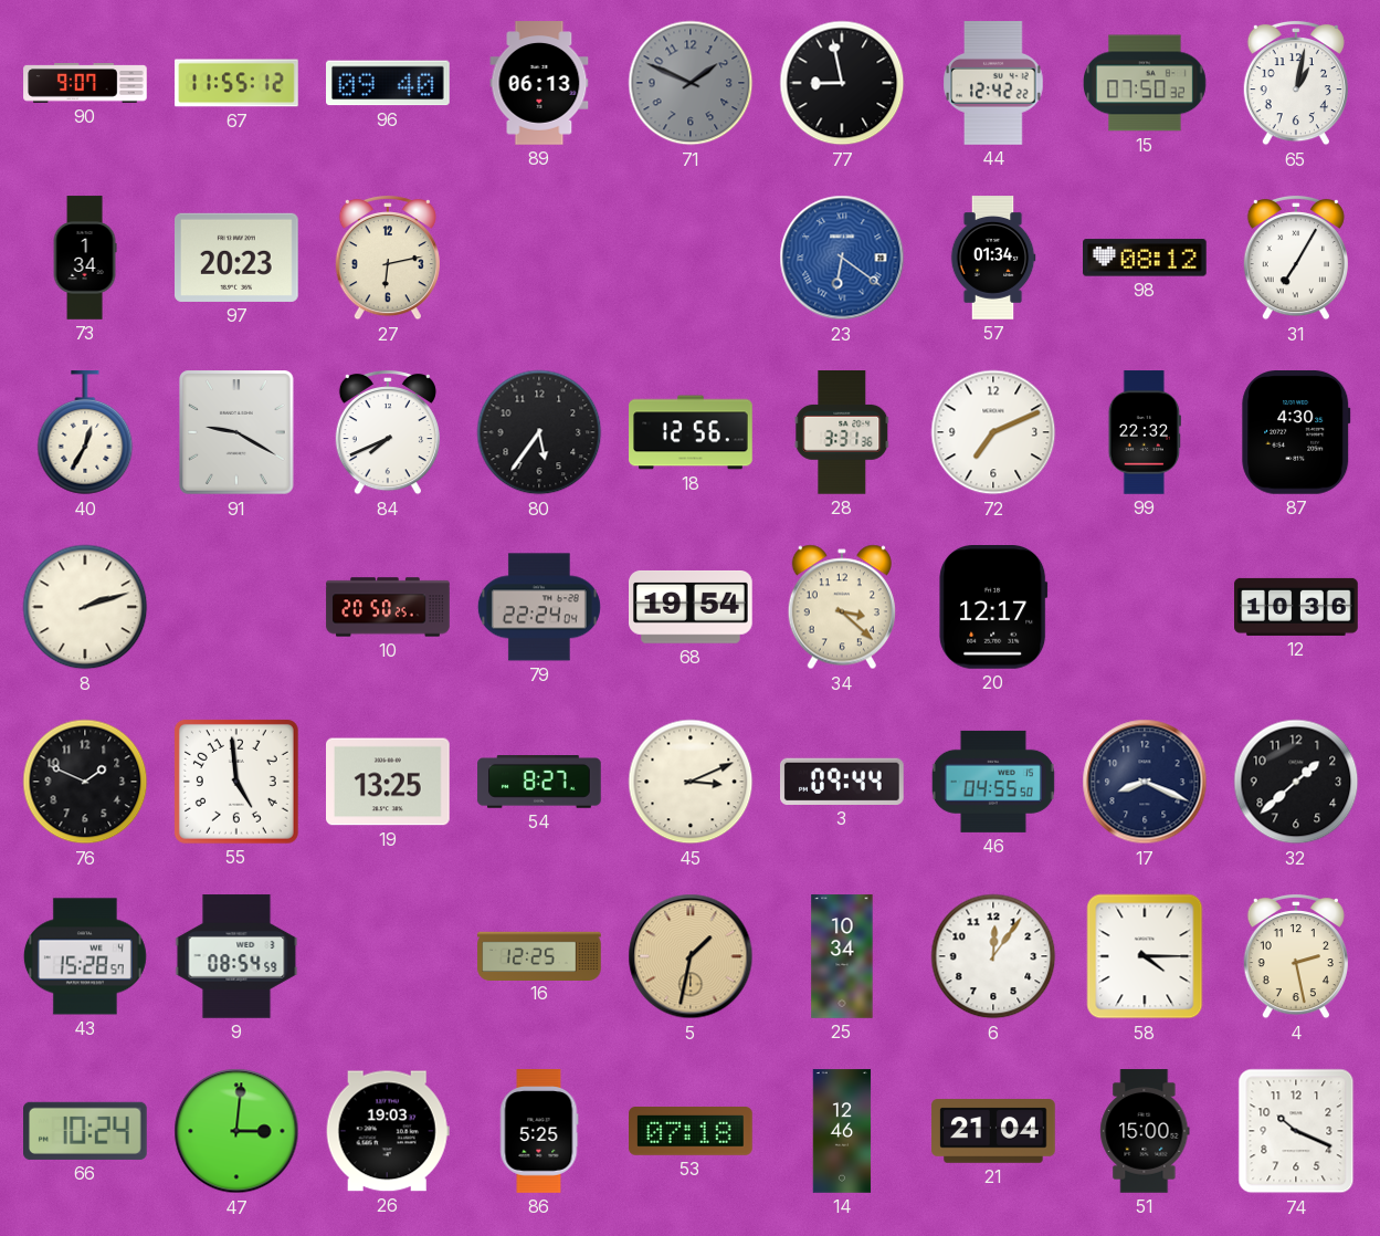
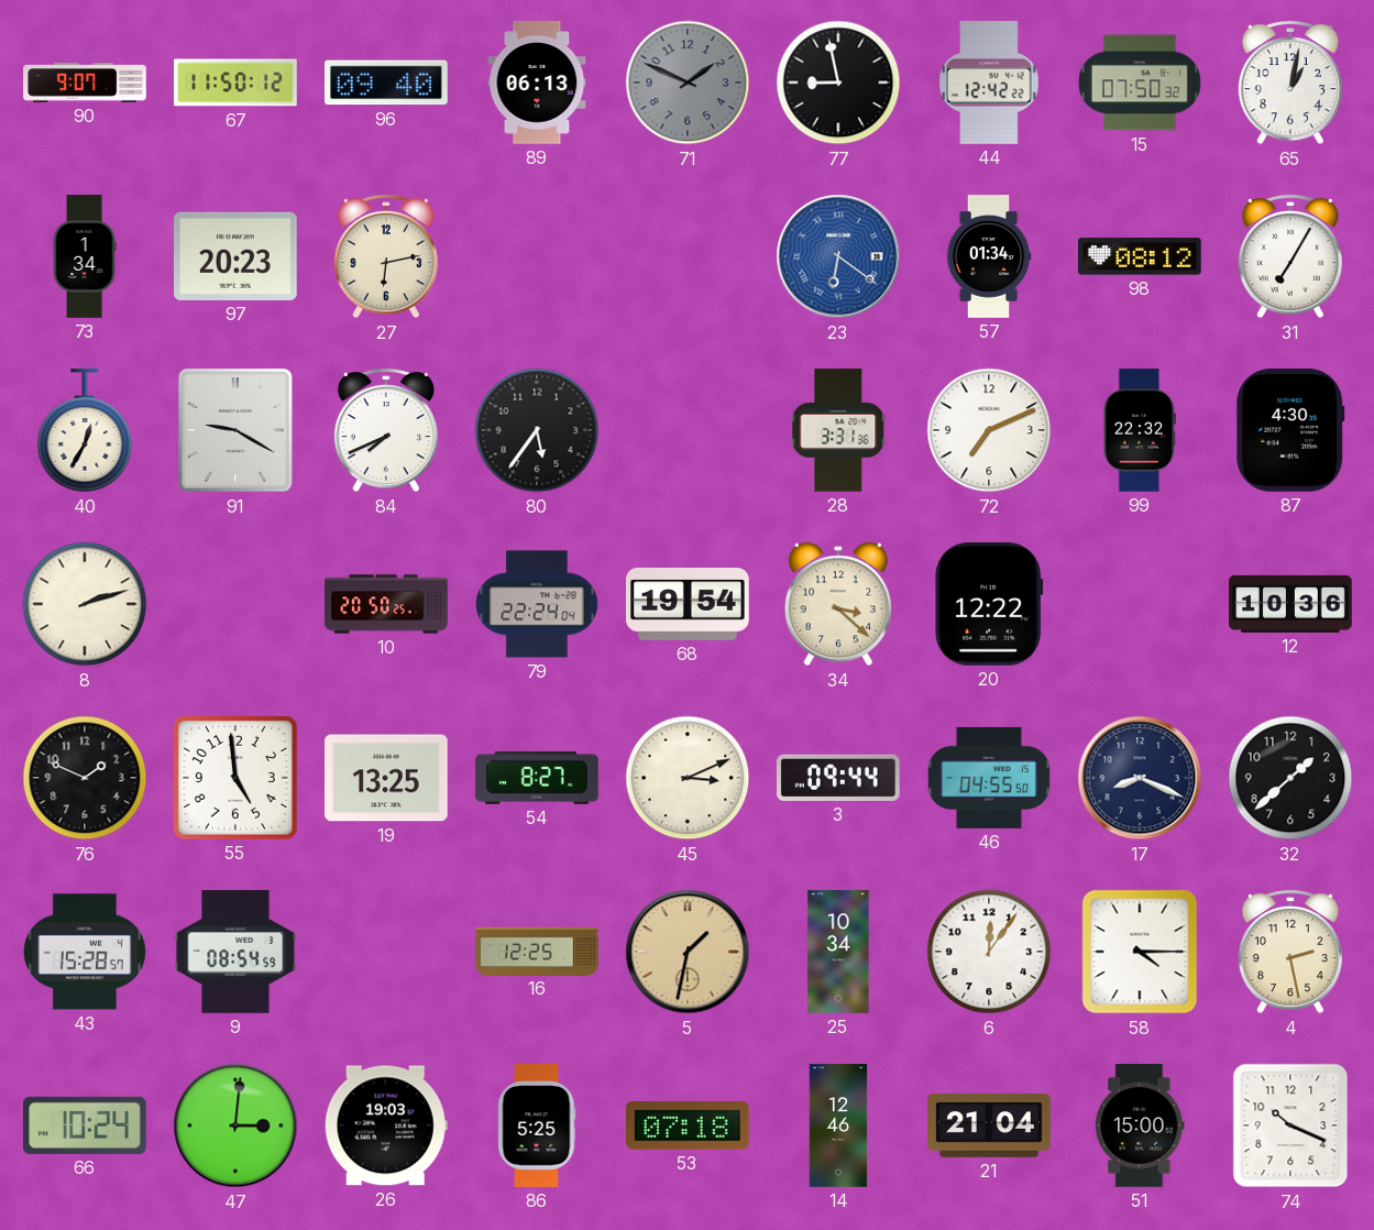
67: 11:55 -> 11:50
18: 12:56 -> none
20: 12:17 -> 12:22
